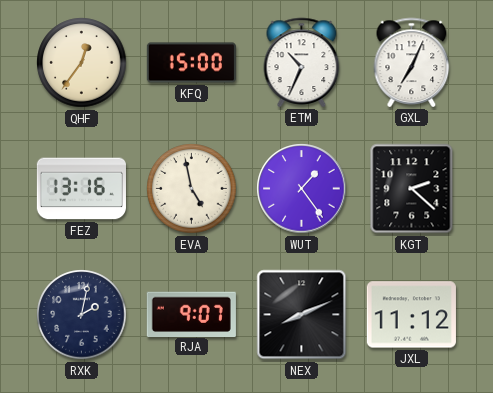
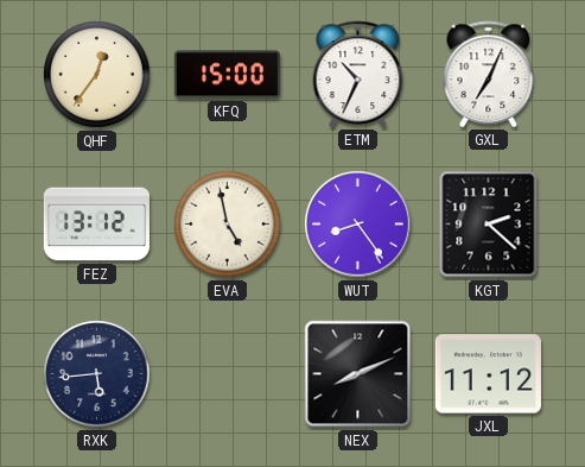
FEZ: 13:16 -> 13:12
WUT: 1:24 -> 8:24
RXK: 2:02 -> 5:44
RJA: 9:07 -> none
